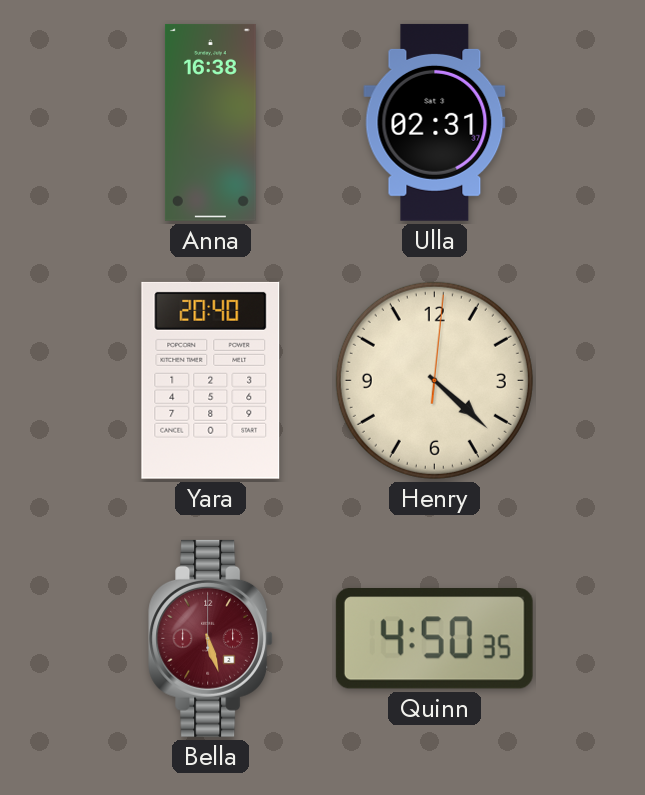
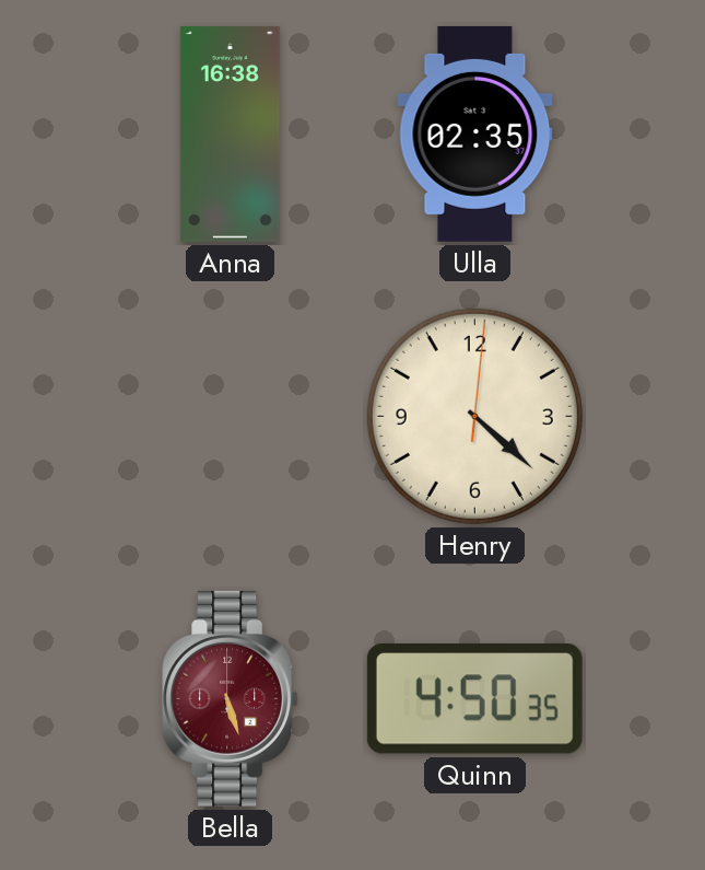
Ulla: 02:31 -> 02:35
Yara: 20:40 -> none
